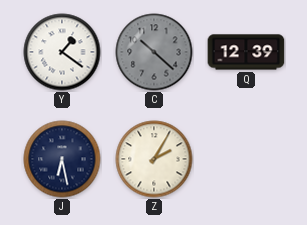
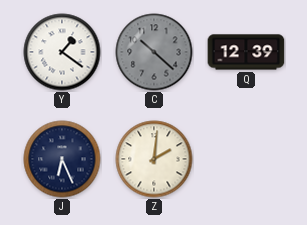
J: 6:28 -> 6:26
Z: 2:05 -> 2:01
